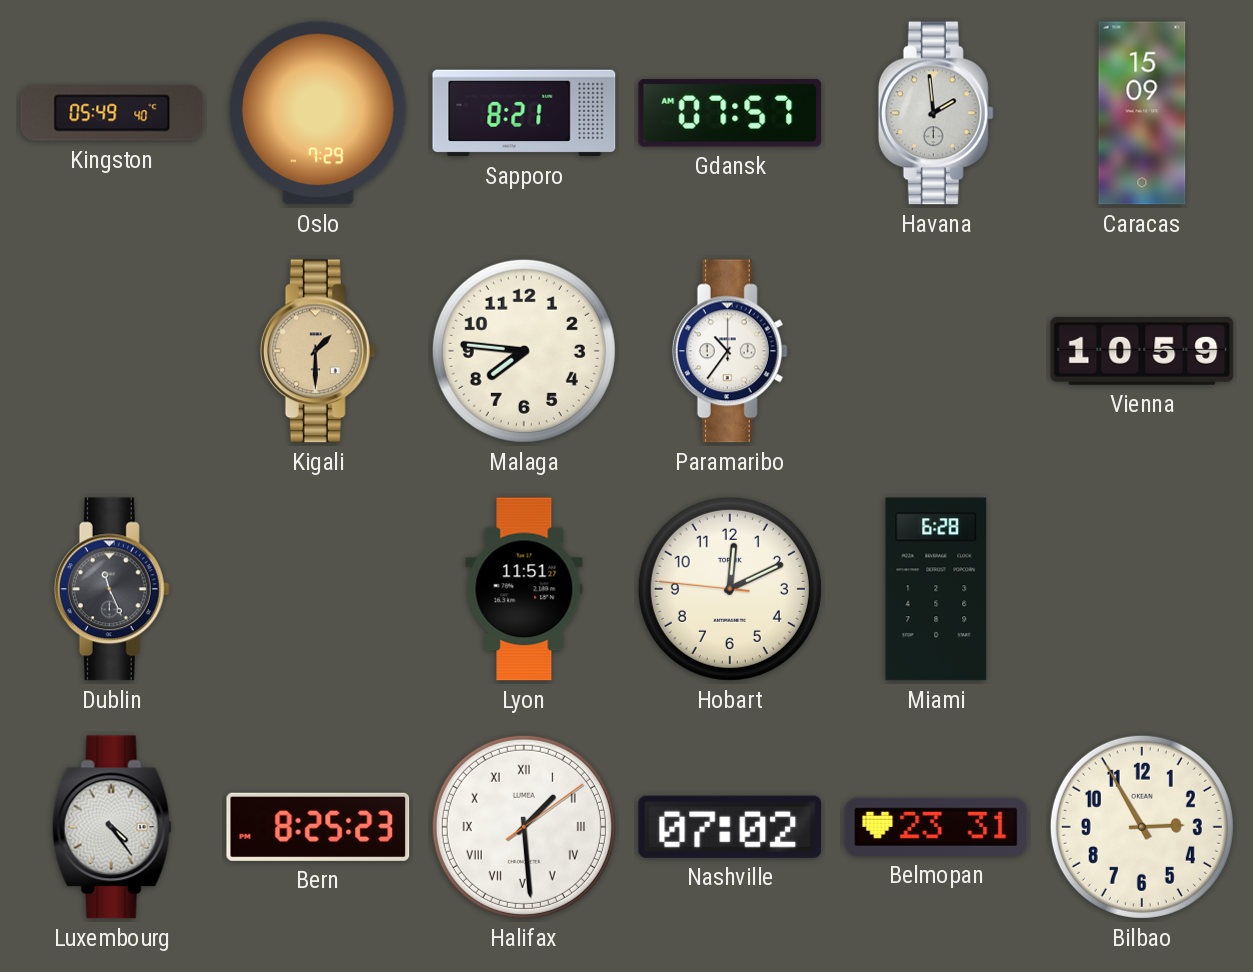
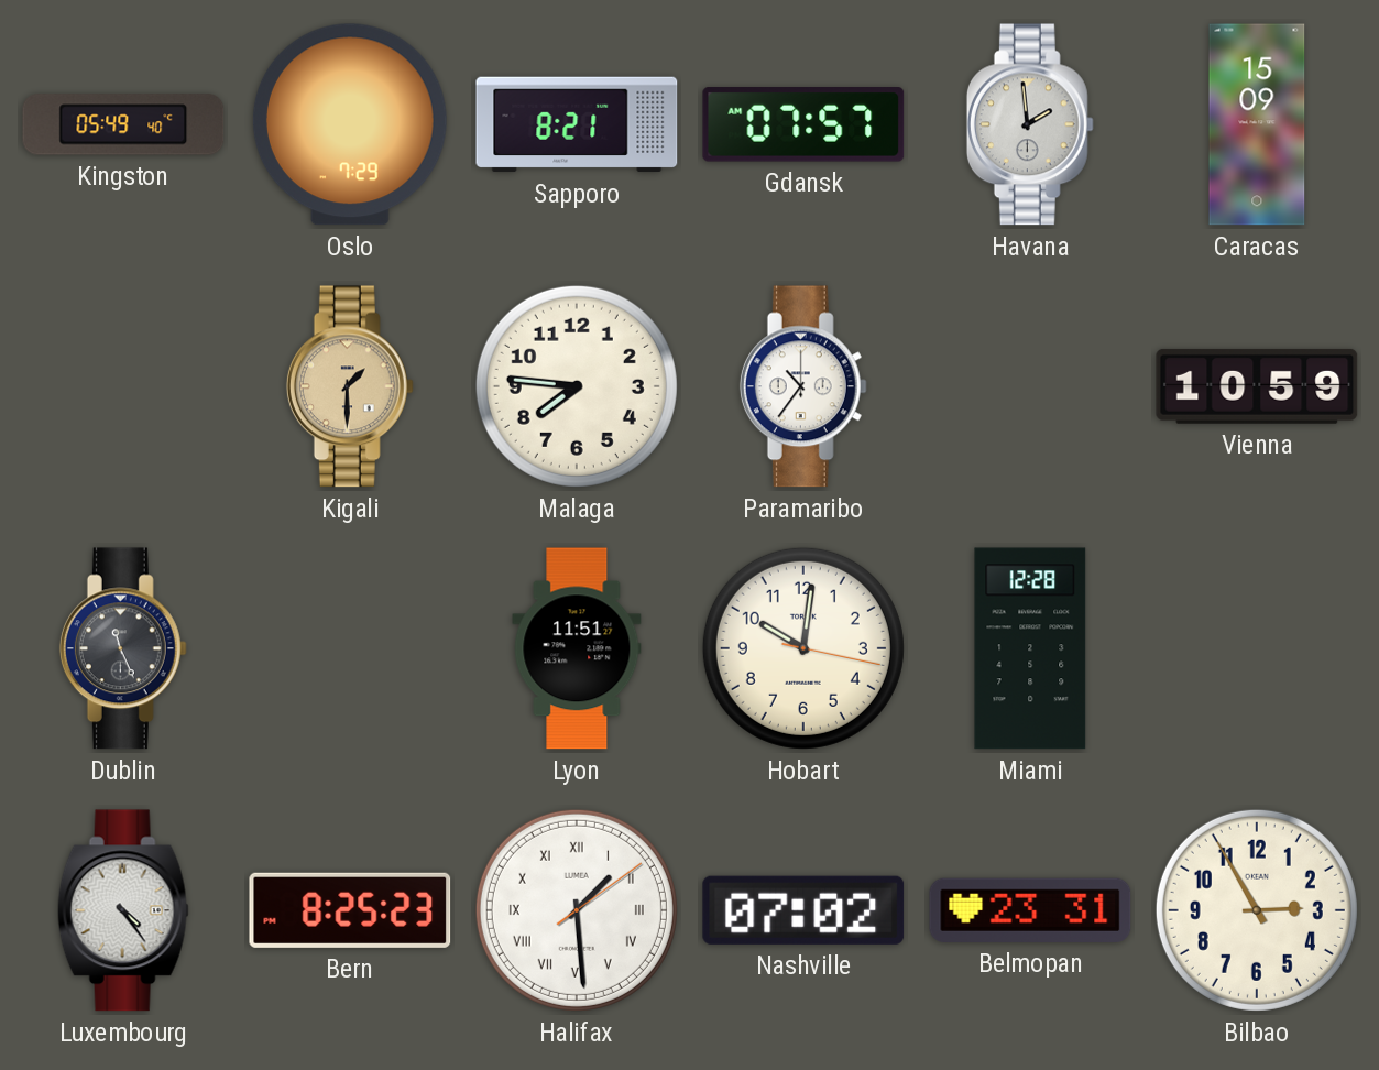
Hobart: 12:10 -> 10:01
Miami: 6:28 -> 12:28
